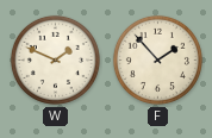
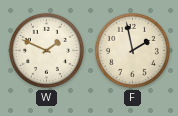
F: 1:53 -> 1:58
